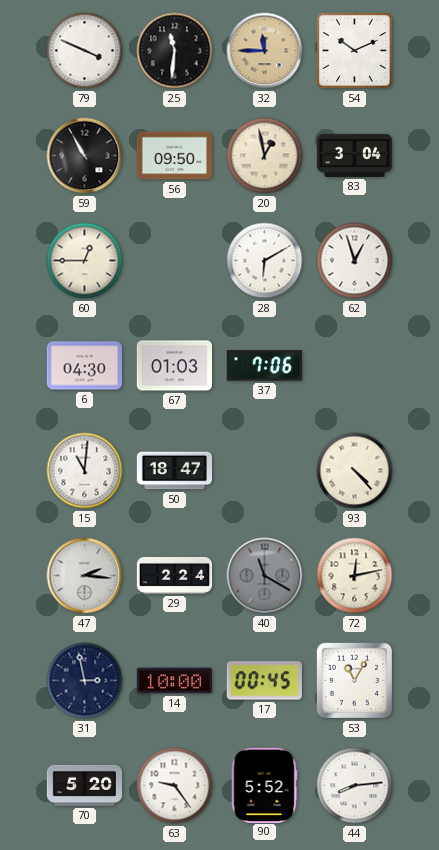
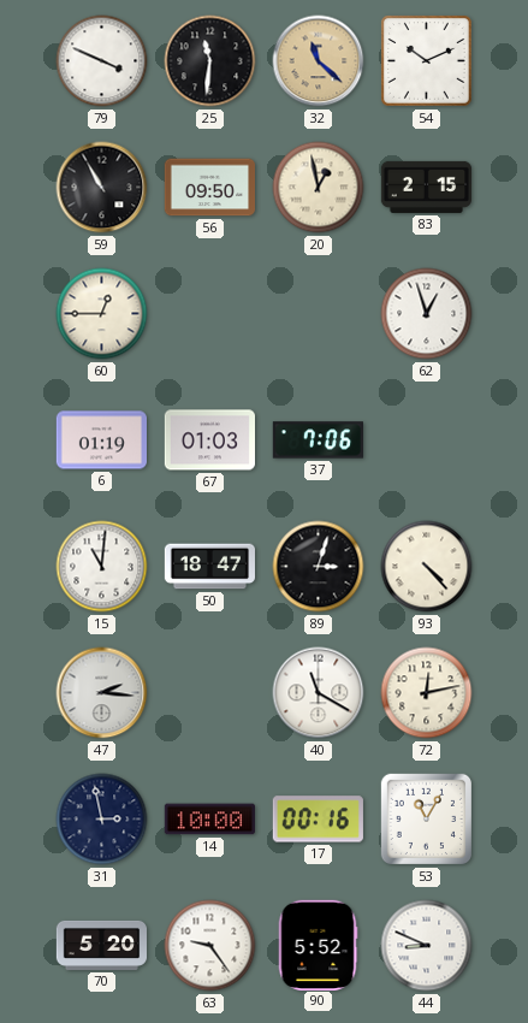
32: 11:45 -> 11:22
83: 3:04 -> 2:15
28: 6:10 -> none
6: 04:30 -> 01:19
89: none -> 3:03
29: 2:24 -> none
40 dial: grey -> white
17: 00:45 -> 00:16
44: 8:14 -> 8:49
